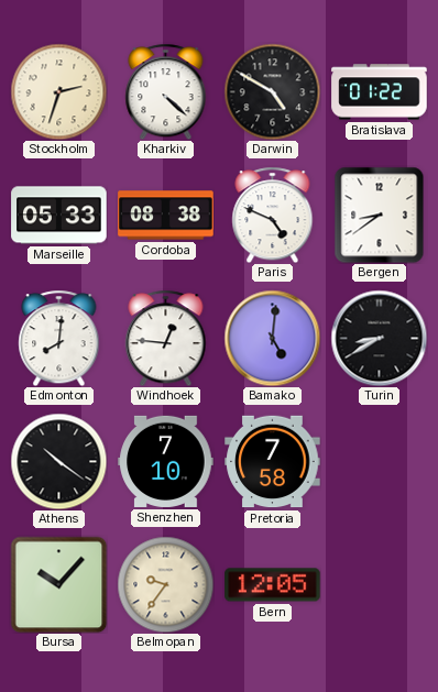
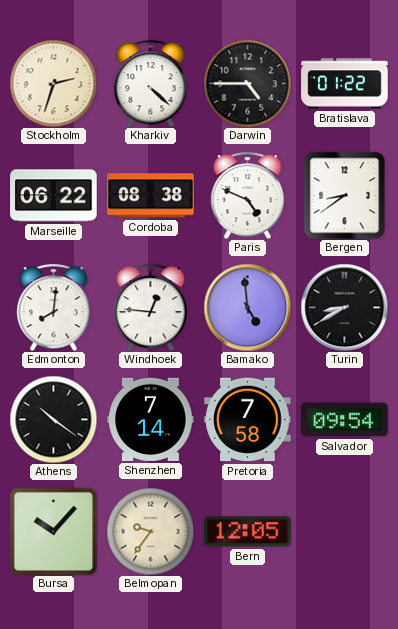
Darwin: 4:50 -> 4:45
Marseille: 05:33 -> 06:22
Bamako: 5:01 -> 4:59
Shenzhen: 7:10 -> 7:14
Salvador: none -> 09:54
